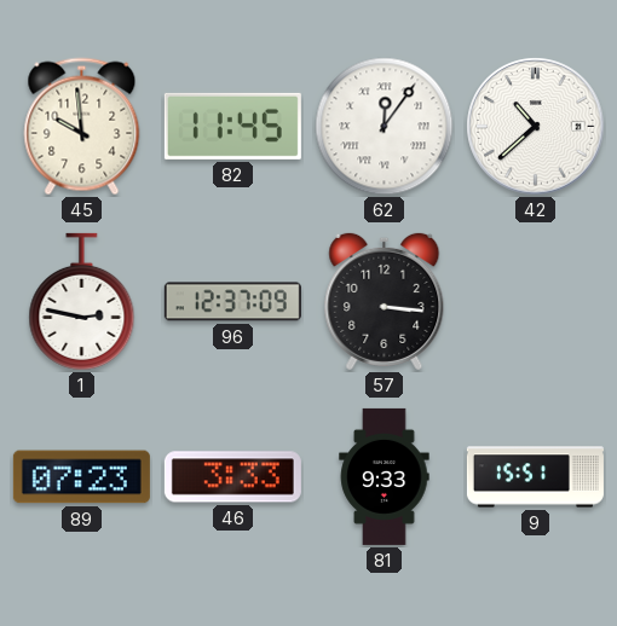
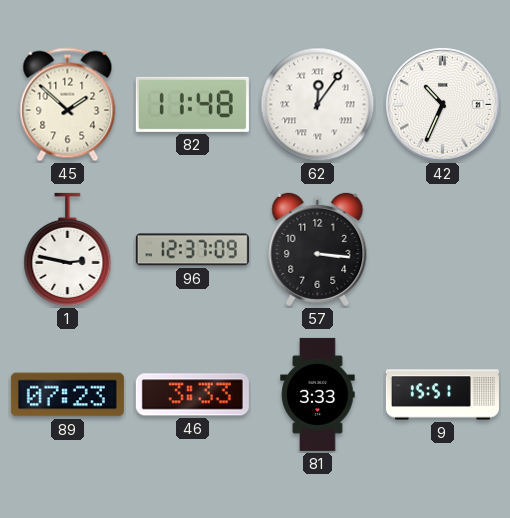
45: 9:59 -> 1:52
82: 11:45 -> 11:48
42: 10:38 -> 10:34
81: 9:33 -> 3:33
